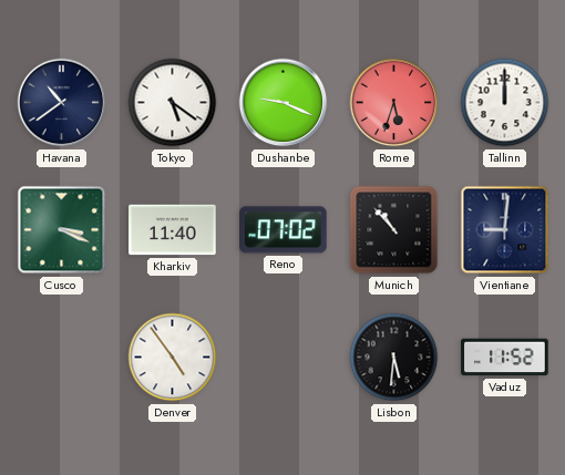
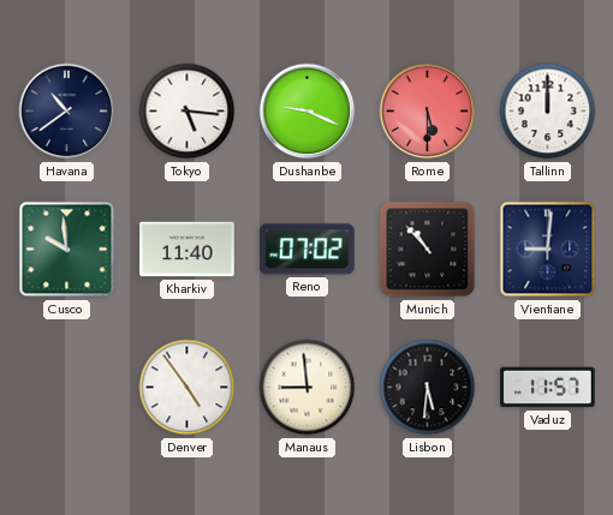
Tokyo: 5:21 -> 5:16
Rome: 5:33 -> 5:30
Cusco: 3:19 -> 9:59
Manaus: none -> 8:59
Vaduz: 11:52 -> 11:57
